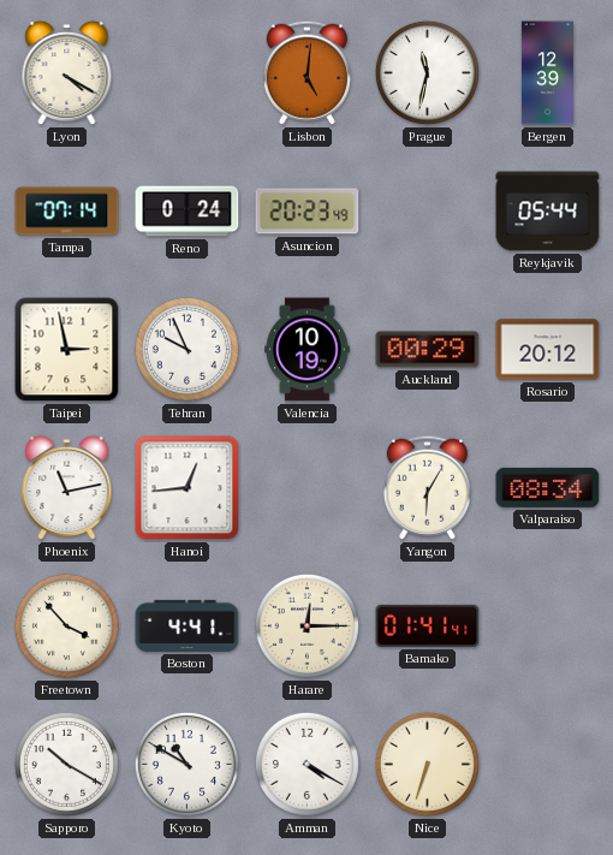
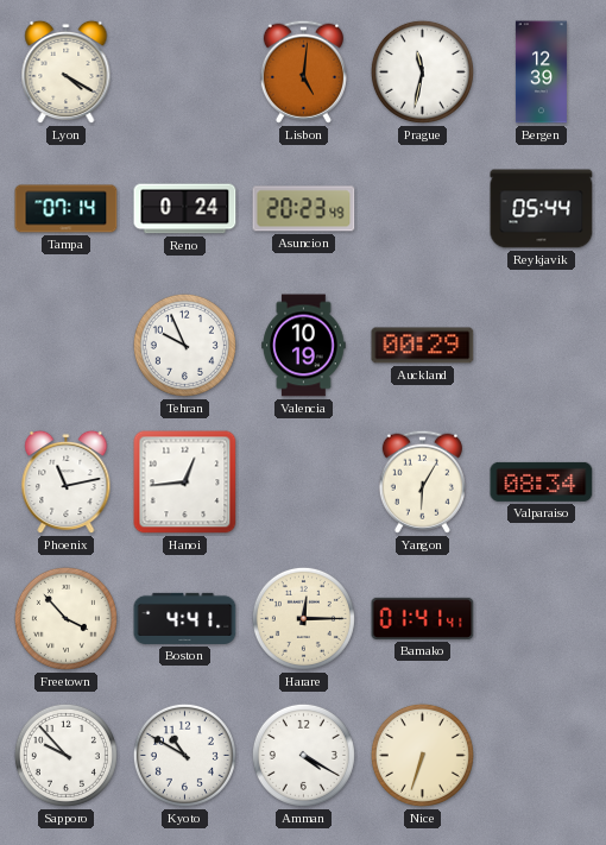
Taipei: 2:58 -> none
Rosario: 20:12 -> none
Sapporo: 10:20 -> 9:53
